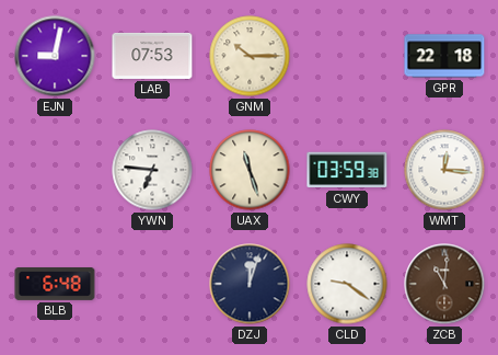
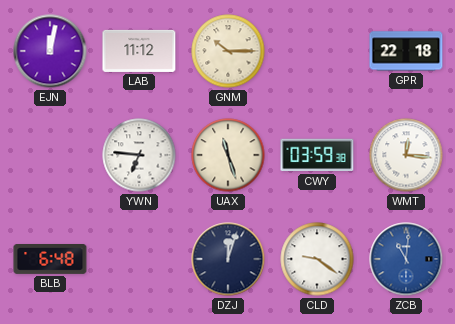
EJN: 9:02 -> 12:02
LAB: 07:53 -> 11:12
ZCB dial: brown -> blue
